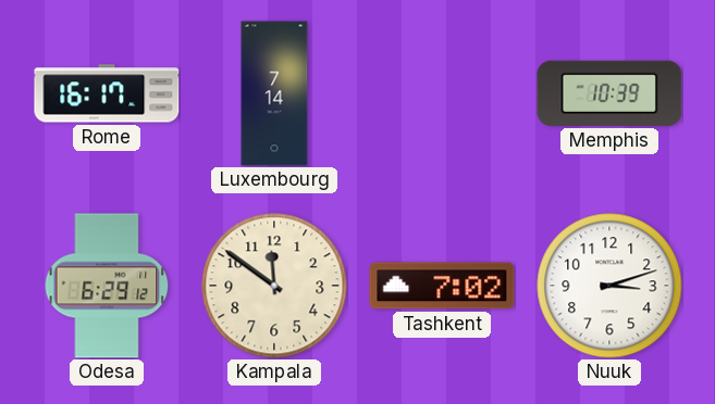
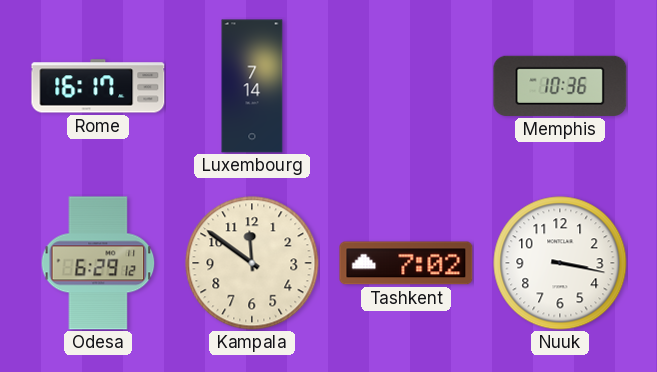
Memphis: 10:39 -> 10:36
Nuuk: 3:12 -> 3:17
